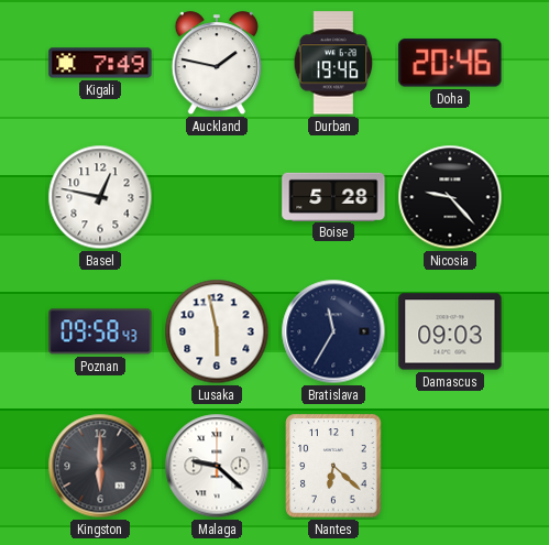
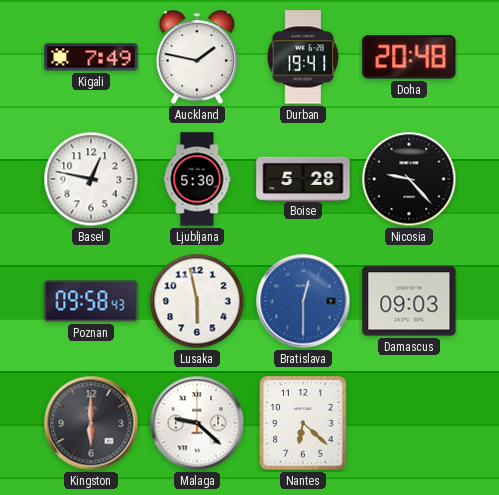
Durban: 19:46 -> 19:41
Doha: 20:46 -> 20:48
Ljubljana: none -> 5:30
Bratislava: 11:35 -> 12:30
Bratislava dial: navy -> blue
